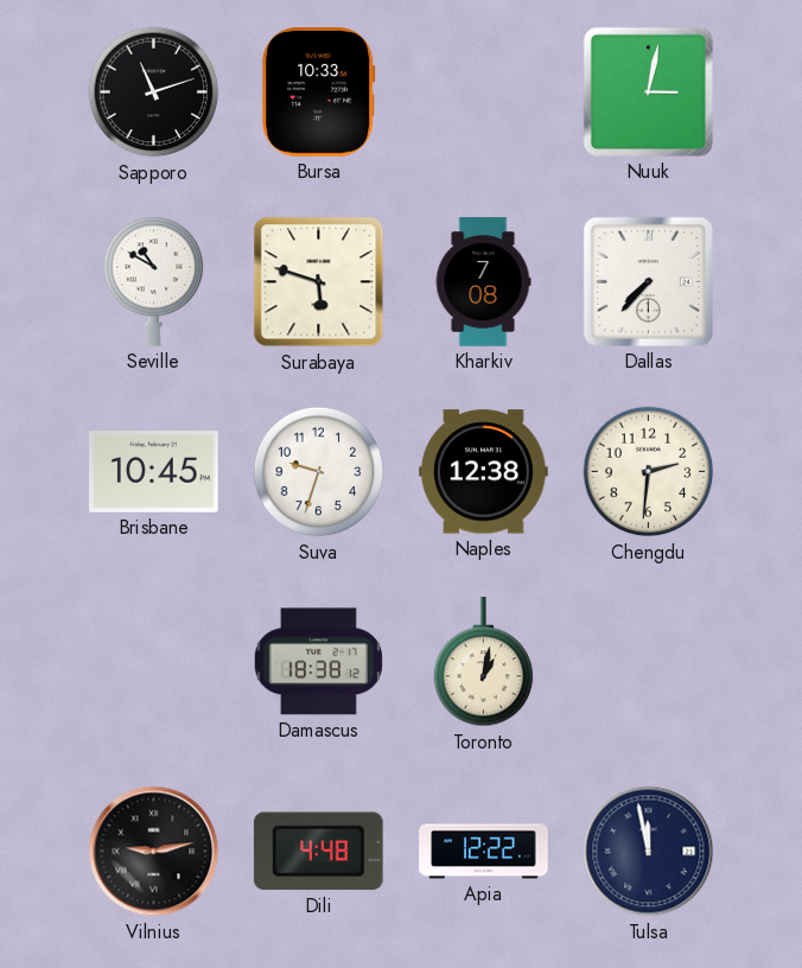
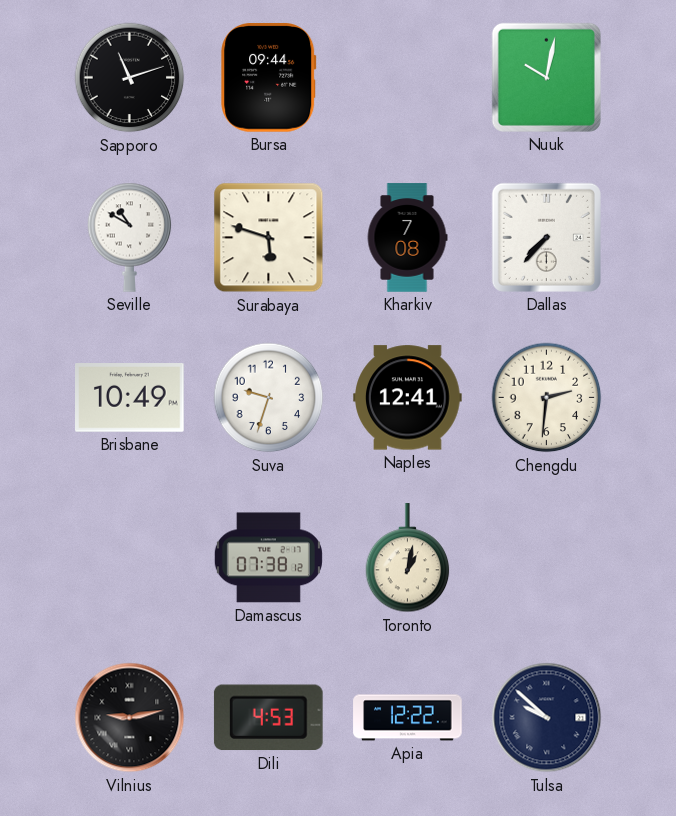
Bursa: 10:33 -> 09:44
Nuuk: 3:02 -> 10:02
Brisbane: 10:45 -> 10:49
Naples: 12:38 -> 12:41
Damascus: 18:38 -> 07:38
Dili: 4:48 -> 4:53
Tulsa: 11:58 -> 9:52
